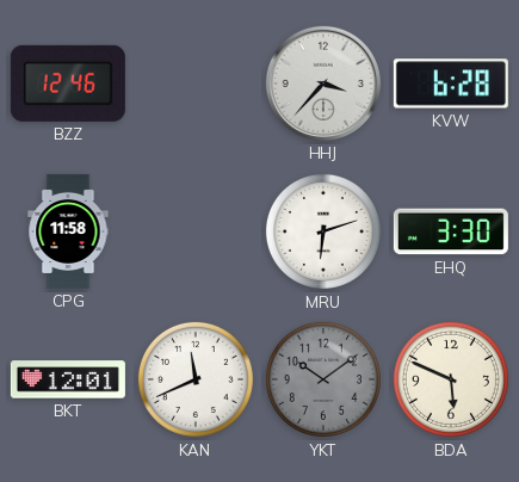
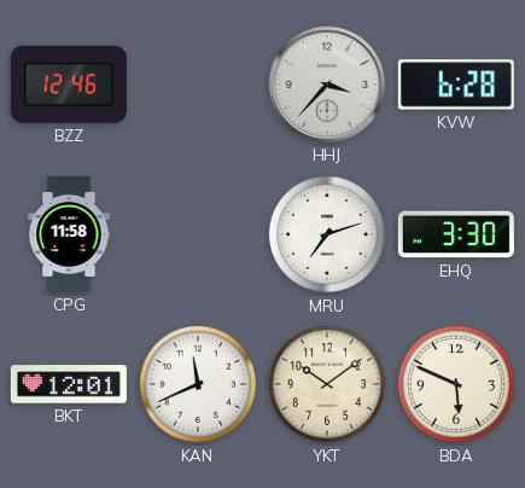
MRU: 6:12 -> 7:12
YKT dial: grey -> cream
